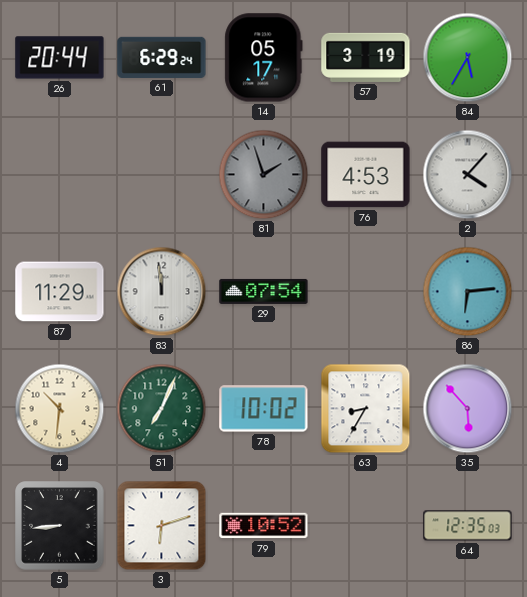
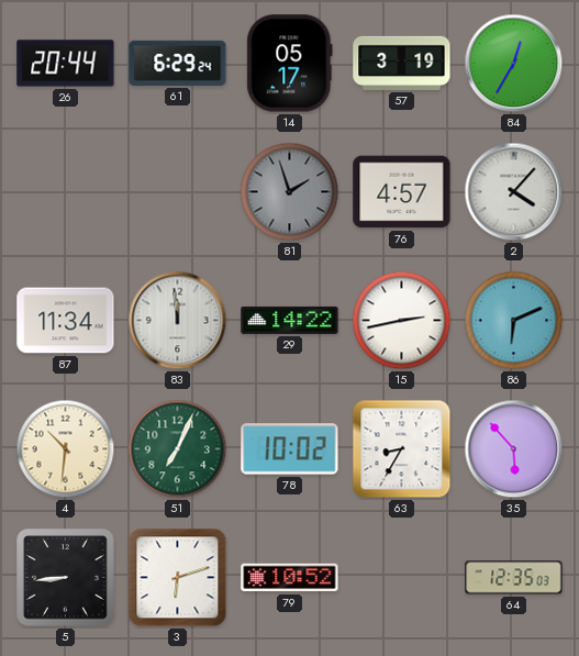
84: 5:35 -> 12:35
76: 4:53 -> 4:57
87: 11:29 -> 11:34
29: 07:54 -> 14:22
15: none -> 2:43
86: 6:14 -> 6:11
